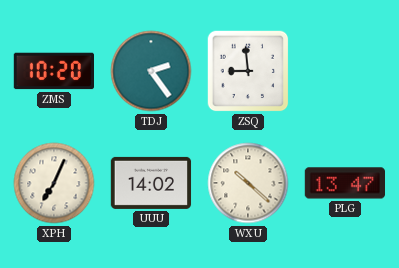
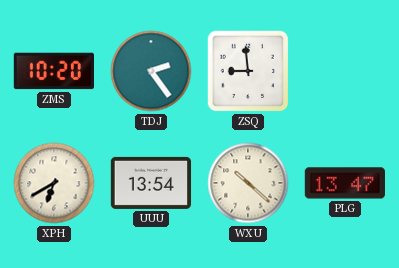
XPH: 7:04 -> 6:40
UUU: 14:02 -> 13:54
